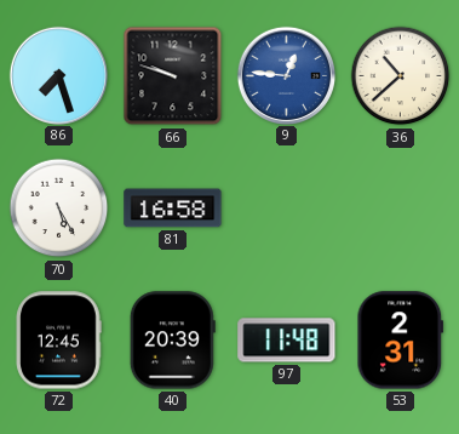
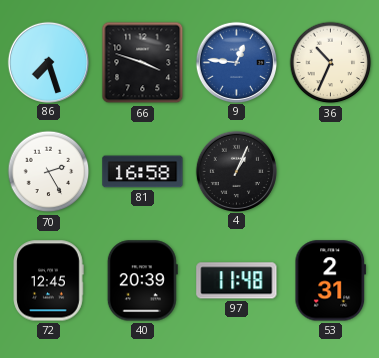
66: 9:48 -> 3:48
36: 10:38 -> 10:34
70: 5:25 -> 2:25
4: none -> 1:04
